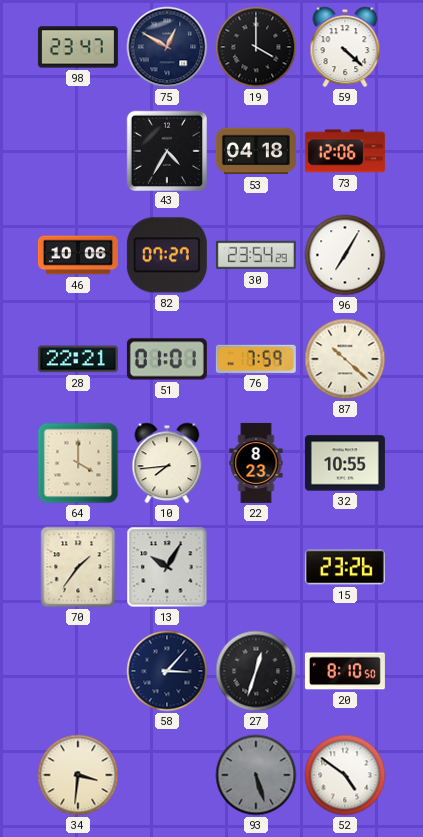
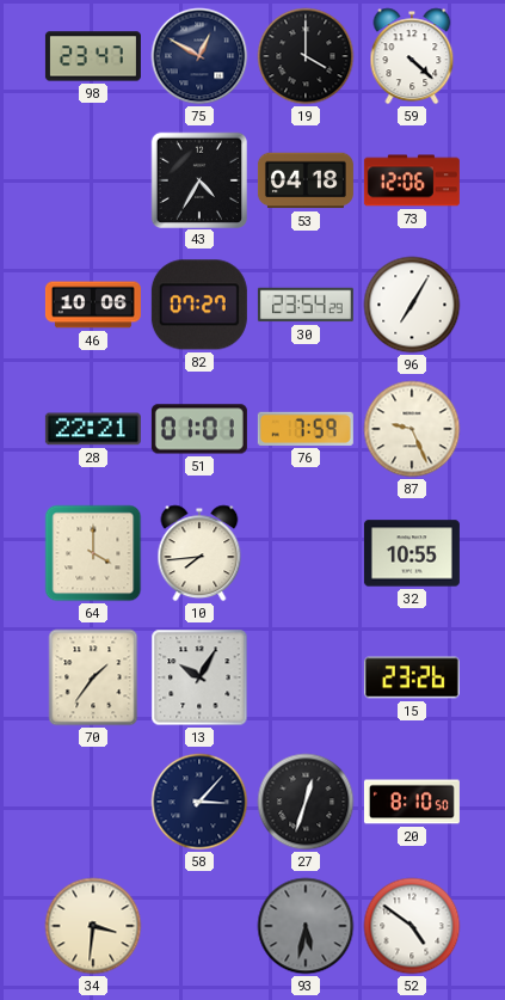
87: 10:22 -> 9:26
22: 8:23 -> none
93: 5:27 -> 5:32
